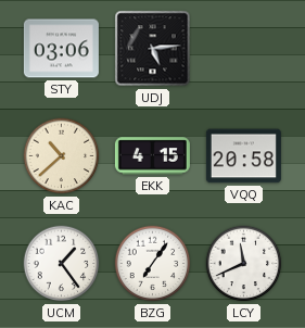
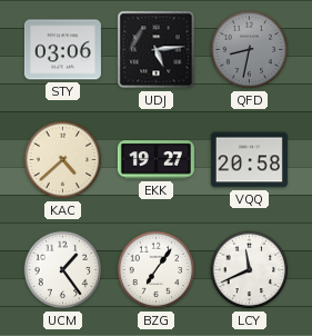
QFD: none -> 8:32
KAC: 10:38 -> 4:38
EKK: 4:15 -> 19:27
